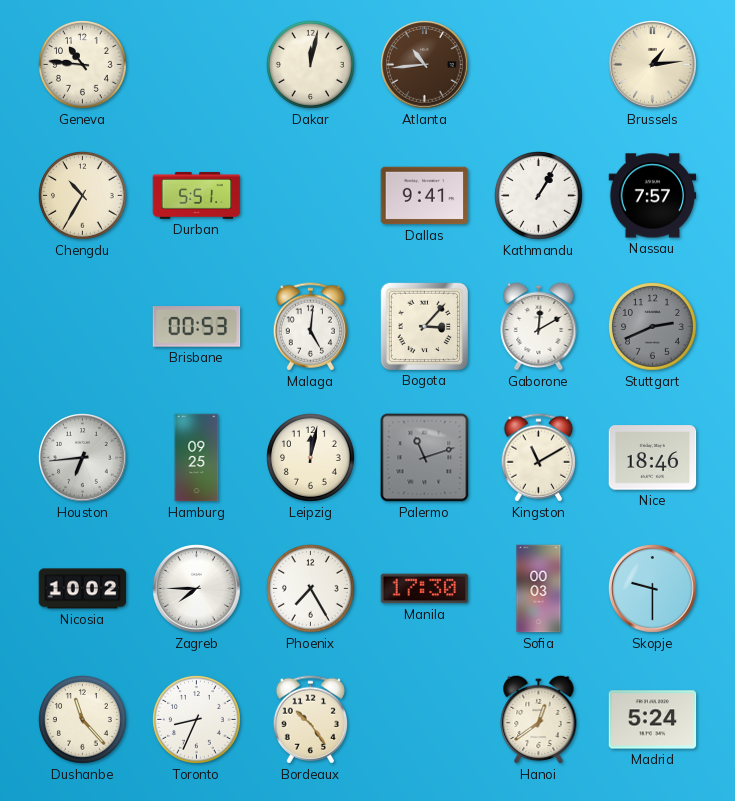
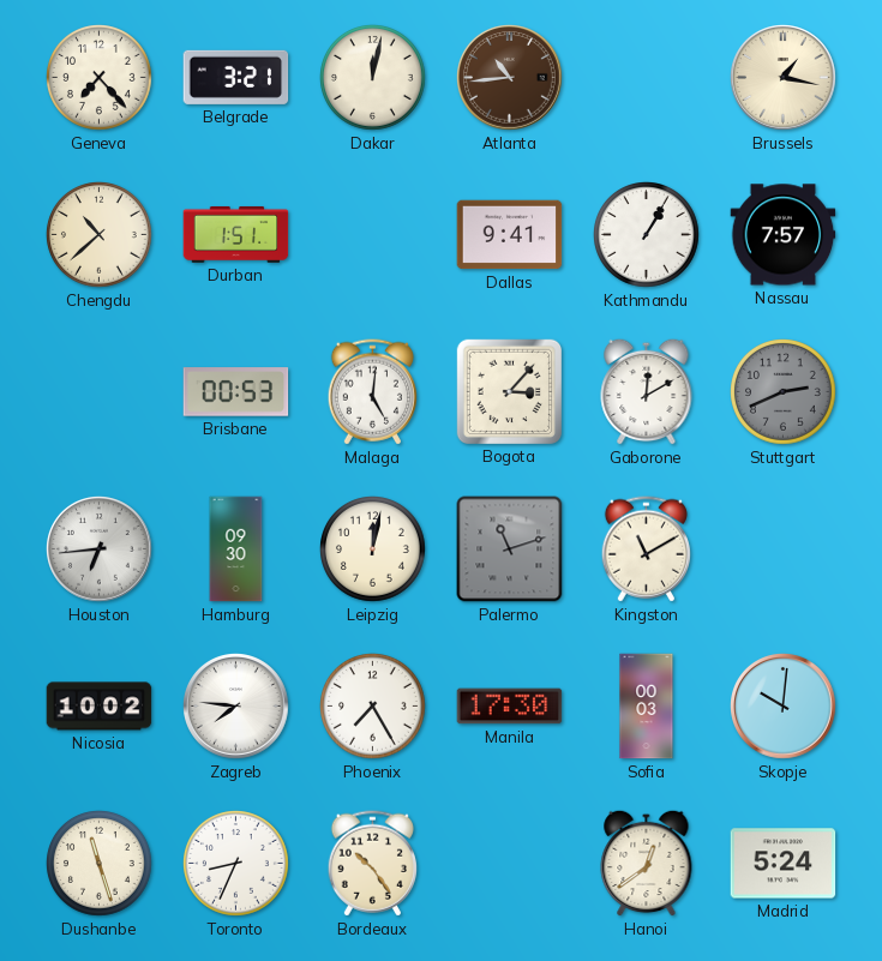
Geneva: 10:46 -> 7:23
Belgrade: none -> 3:21
Brussels: 1:14 -> 1:17
Chengdu: 10:35 -> 10:38
Durban: 5:51 -> 1:51
Hamburg: 09:25 -> 09:30
Nice: 18:46 -> none
Zagreb: 7:45 -> 7:46
Skopje: 9:30 -> 10:01
Dushanbe: 11:23 -> 11:27
